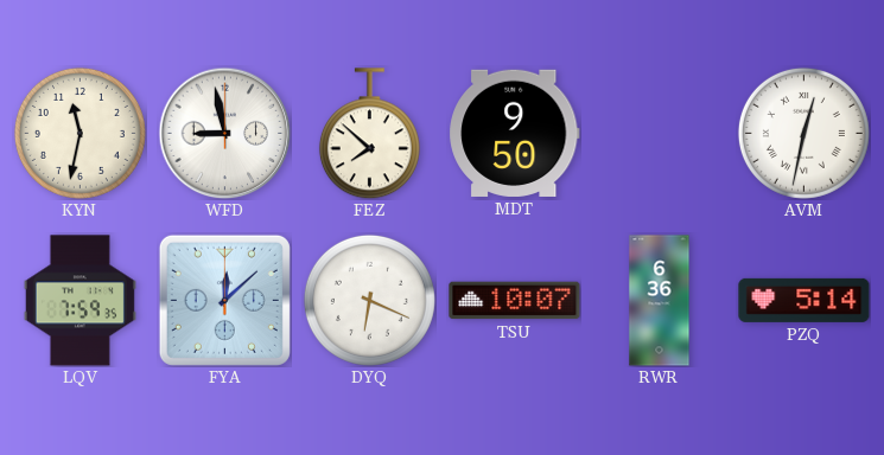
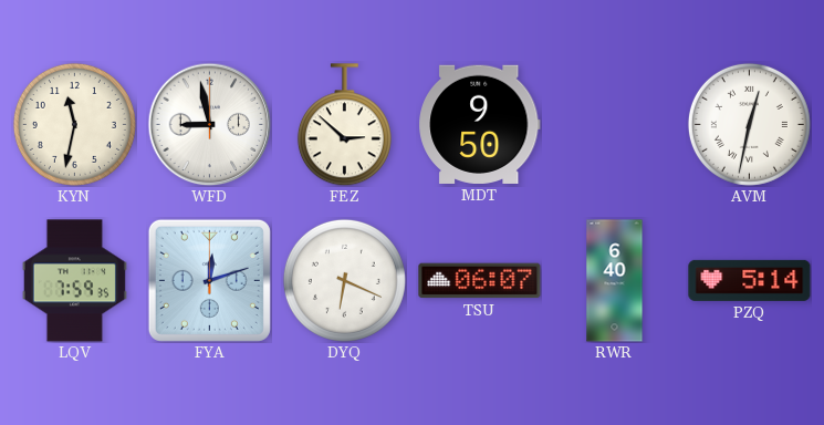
FEZ: 7:52 -> 2:52
FYA: 12:08 -> 12:12
TSU: 10:07 -> 06:07
RWR: 6:36 -> 6:40
